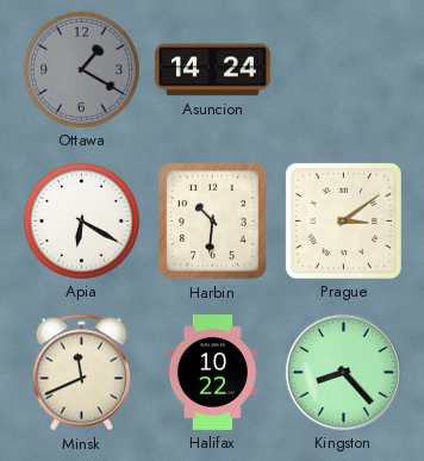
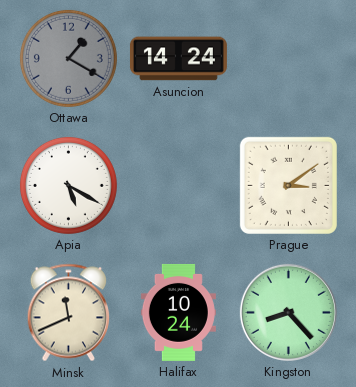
Apia: 6:20 -> 5:20
Harbin: 10:31 -> none
Halifax: 10:22 -> 10:24
